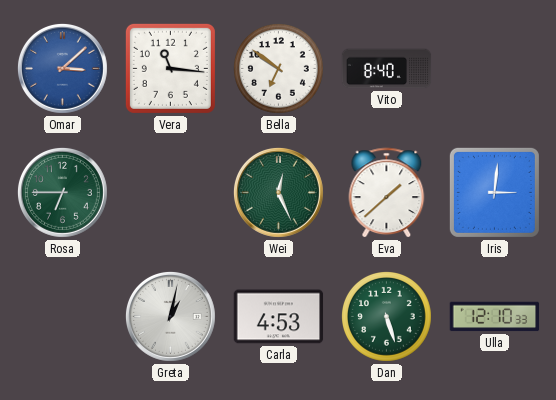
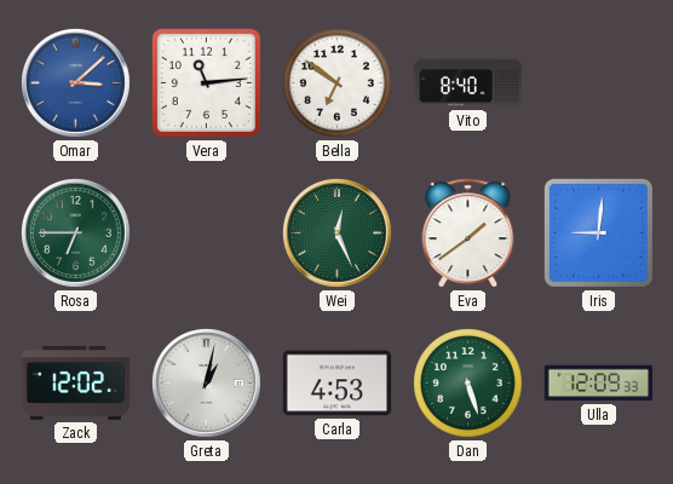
Vera: 11:16 -> 11:14
Eva: 1:38 -> 1:39
Iris: 3:01 -> 9:01
Zack: none -> 12:02
Ulla: 12:10 -> 12:09
